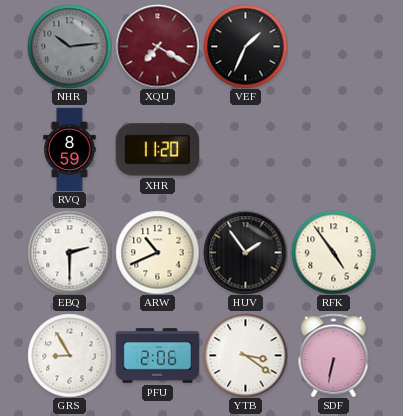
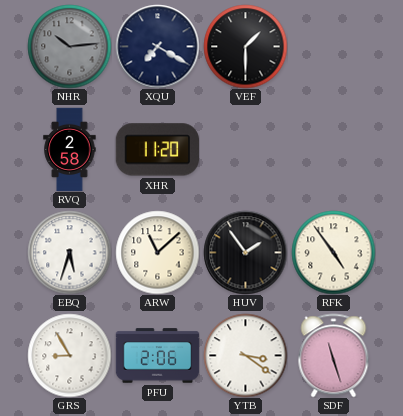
XQU dial: burgundy -> navy
VEF: 1:34 -> 1:30
RVQ: 8:59 -> 2:58
EBQ: 2:30 -> 5:33
ARW: 10:41 -> 11:08
SDF: 6:32 -> 11:27
